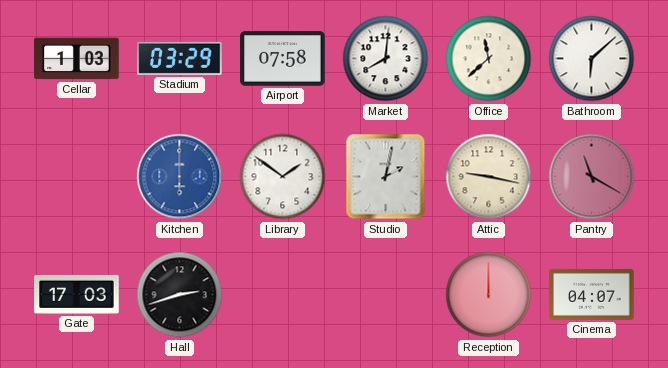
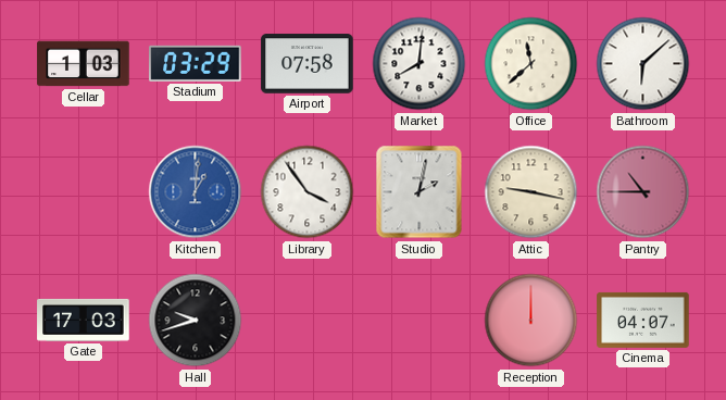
Kitchen: 6:00 -> 1:01
Library: 1:51 -> 3:54
Pantry: 11:20 -> 10:45
Hall: 2:42 -> 9:42
